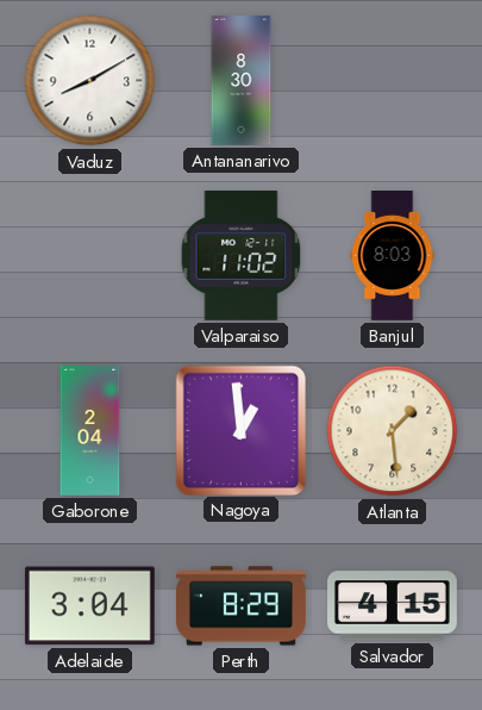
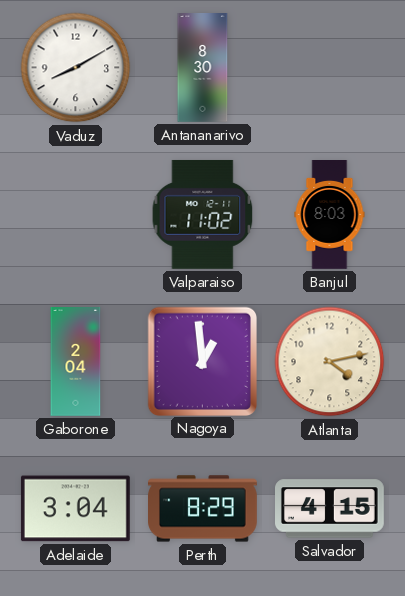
Atlanta: 1:29 -> 4:13
